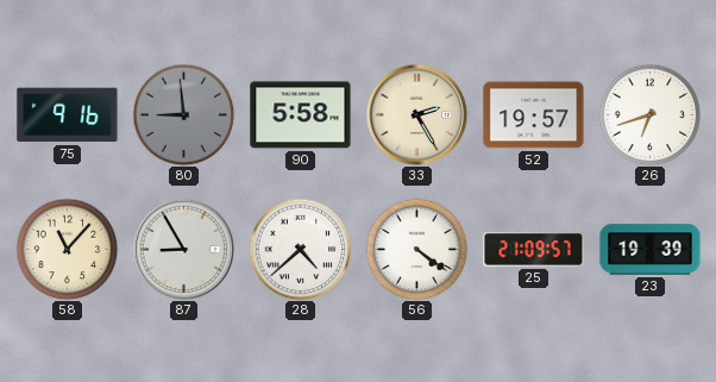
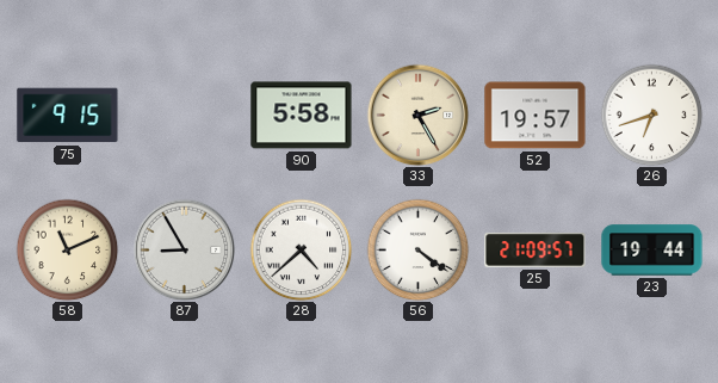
75: 9:16 -> 9:15
80: 8:59 -> none
58: 11:07 -> 11:11
23: 19:39 -> 19:44
